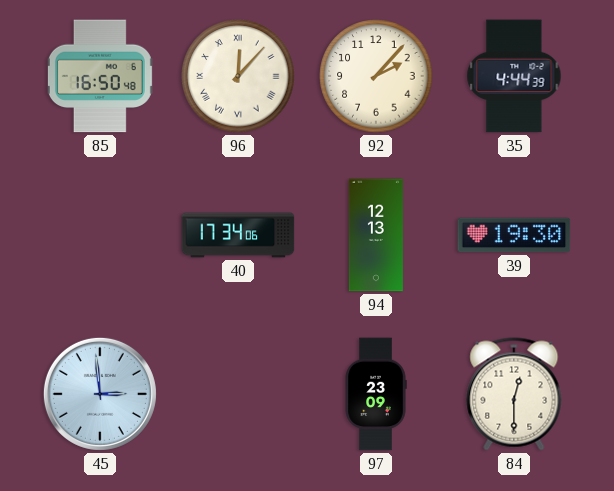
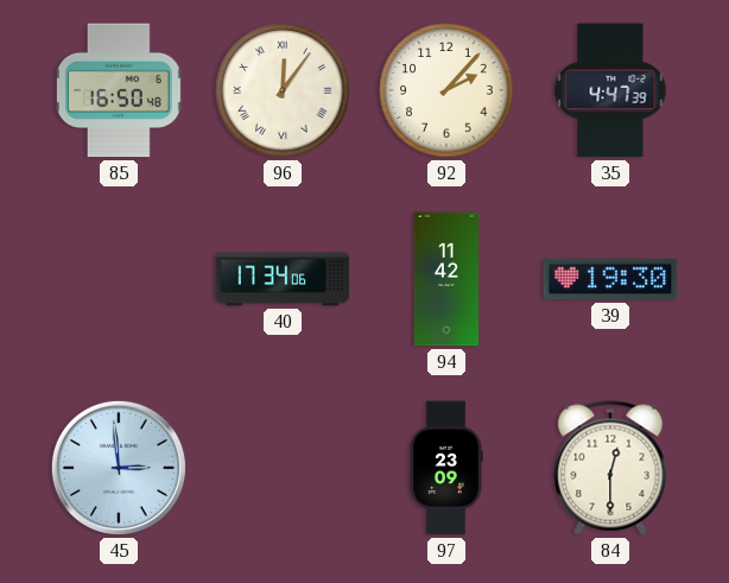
96: 12:07 -> 12:06
35: 4:44 -> 4:47
94: 12:13 -> 11:42
